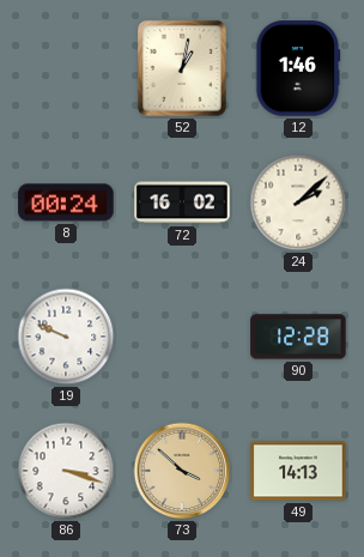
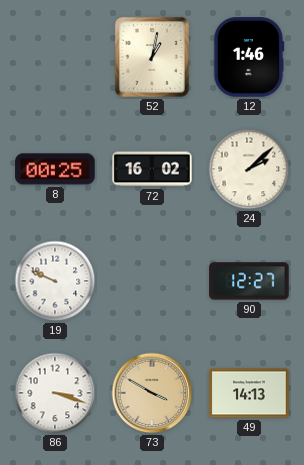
8: 00:24 -> 00:25
90: 12:28 -> 12:27
73: 3:52 -> 3:50
